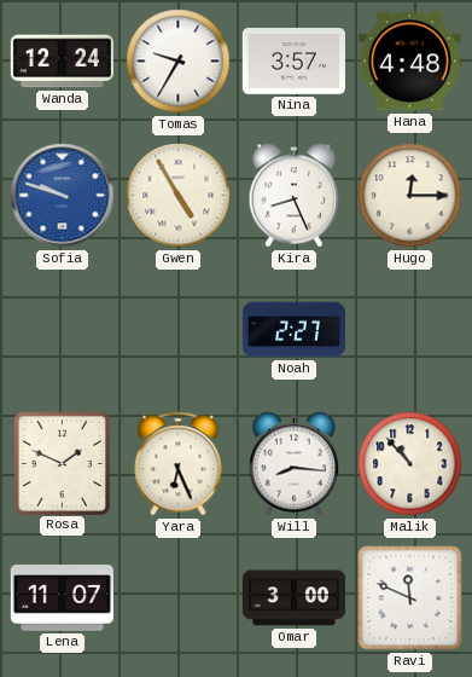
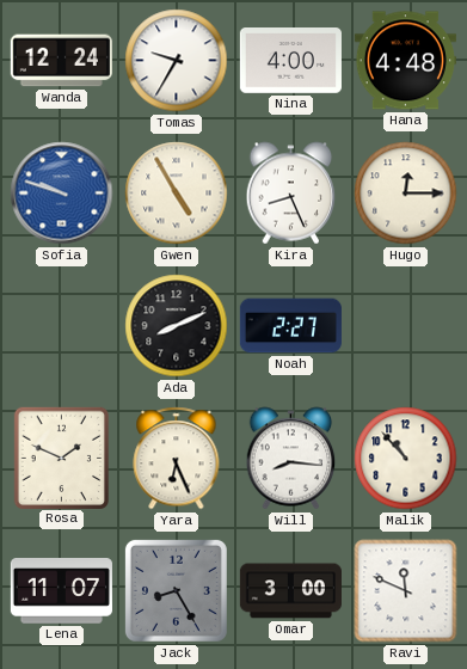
Nina: 3:57 -> 4:00
Ada: none -> 8:11
Jack: none -> 8:25
